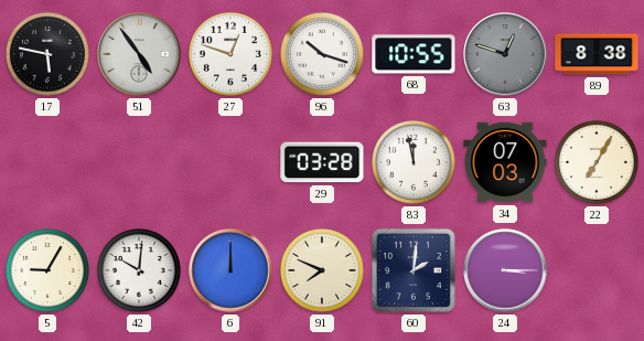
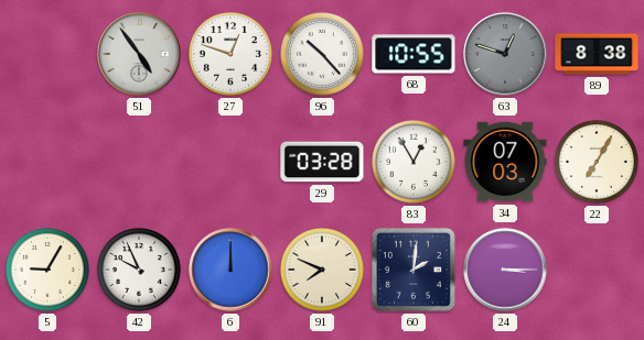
17: 5:47 -> none
96: 10:18 -> 10:23
83: 11:58 -> 12:55
42: 10:01 -> 9:56
